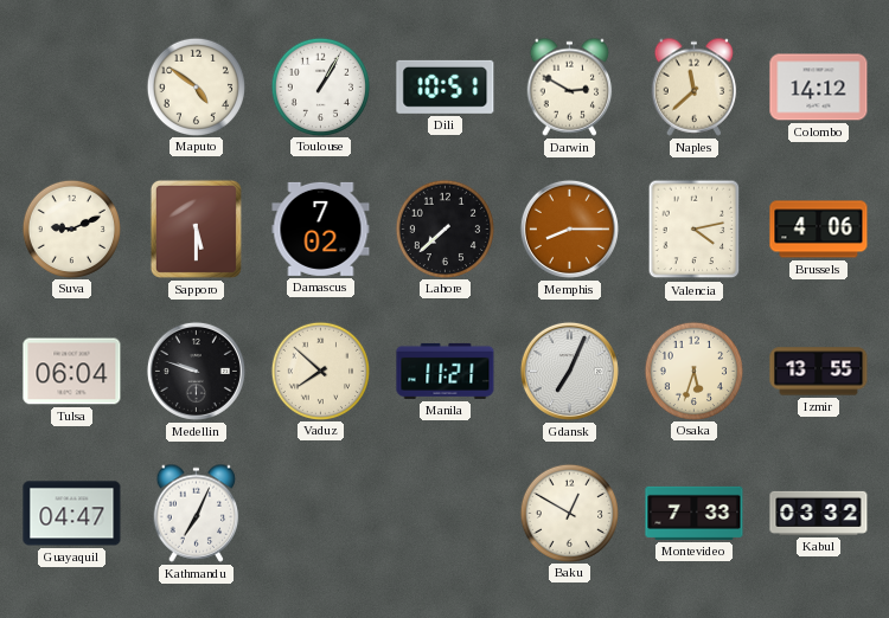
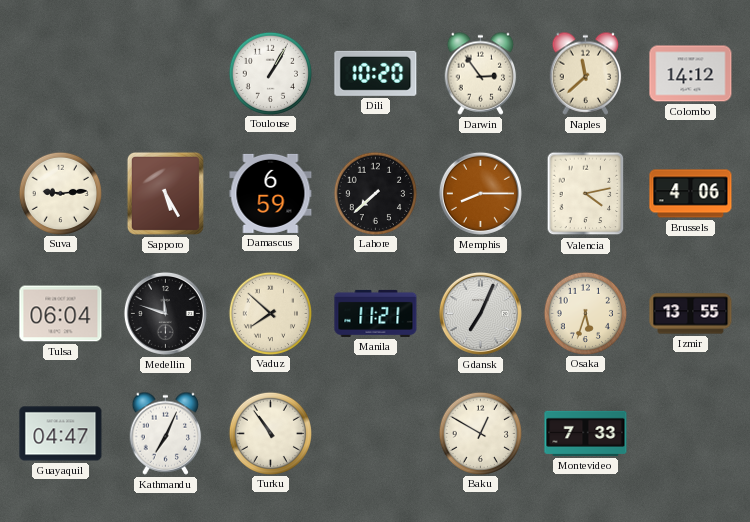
Maputo: 4:51 -> none
Dili: 10:51 -> 10:20
Darwin: 2:50 -> 2:54
Suva: 9:11 -> 9:14
Sapporo: 5:30 -> 5:25
Damascus: 7:02 -> 6:59
Medellin: 9:48 -> 11:48
Turku: none -> 10:54
Kabul: 03:32 -> none
